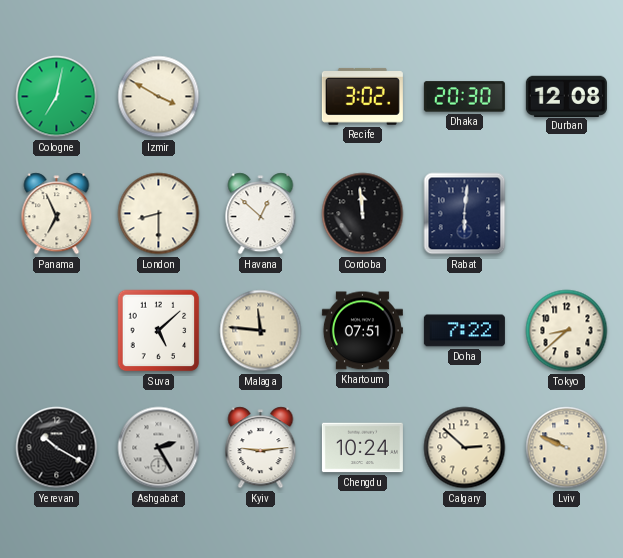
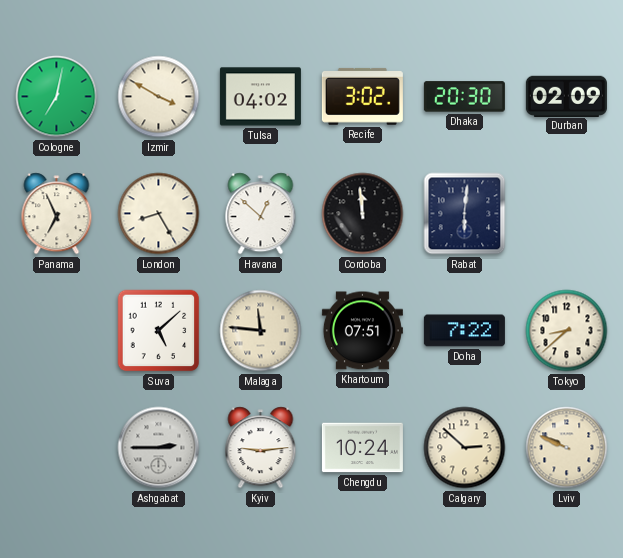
Tulsa: none -> 04:02
Durban: 12:08 -> 02:09
London: 8:30 -> 8:25
Yerevan: 10:20 -> none
Ashgabat: 2:25 -> 2:45
